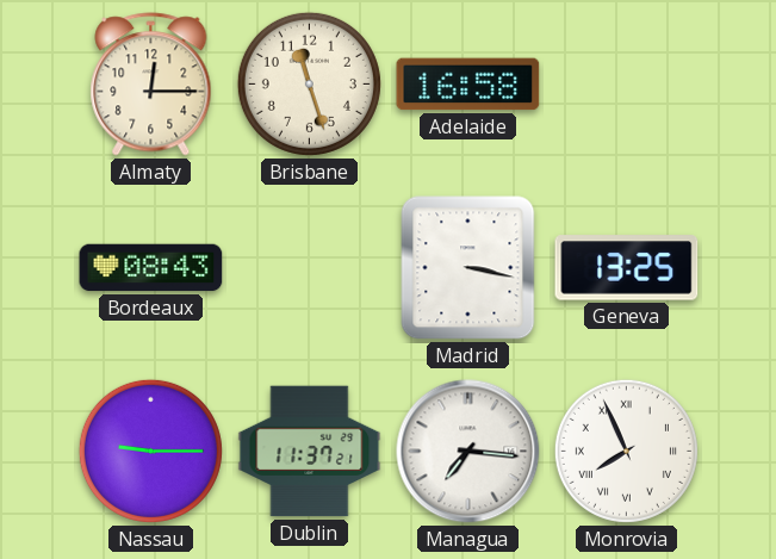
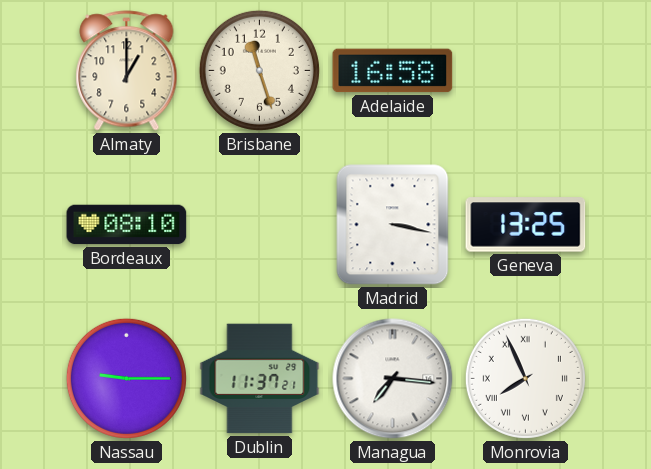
Almaty: 12:15 -> 1:00
Bordeaux: 08:43 -> 08:10
